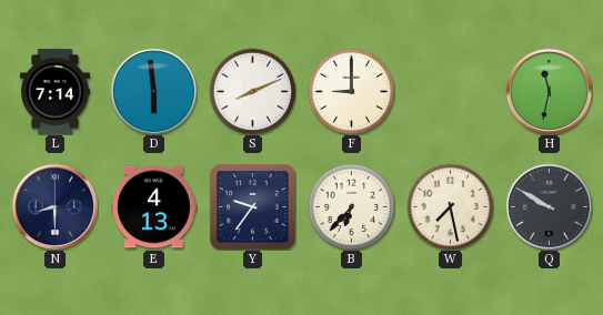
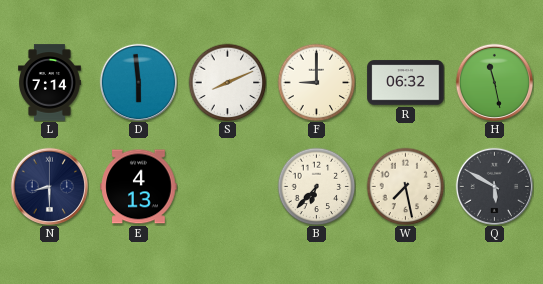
R: none -> 06:32
H: 11:32 -> 11:28
Y: 9:36 -> none
Q: 9:50 -> 5:50
